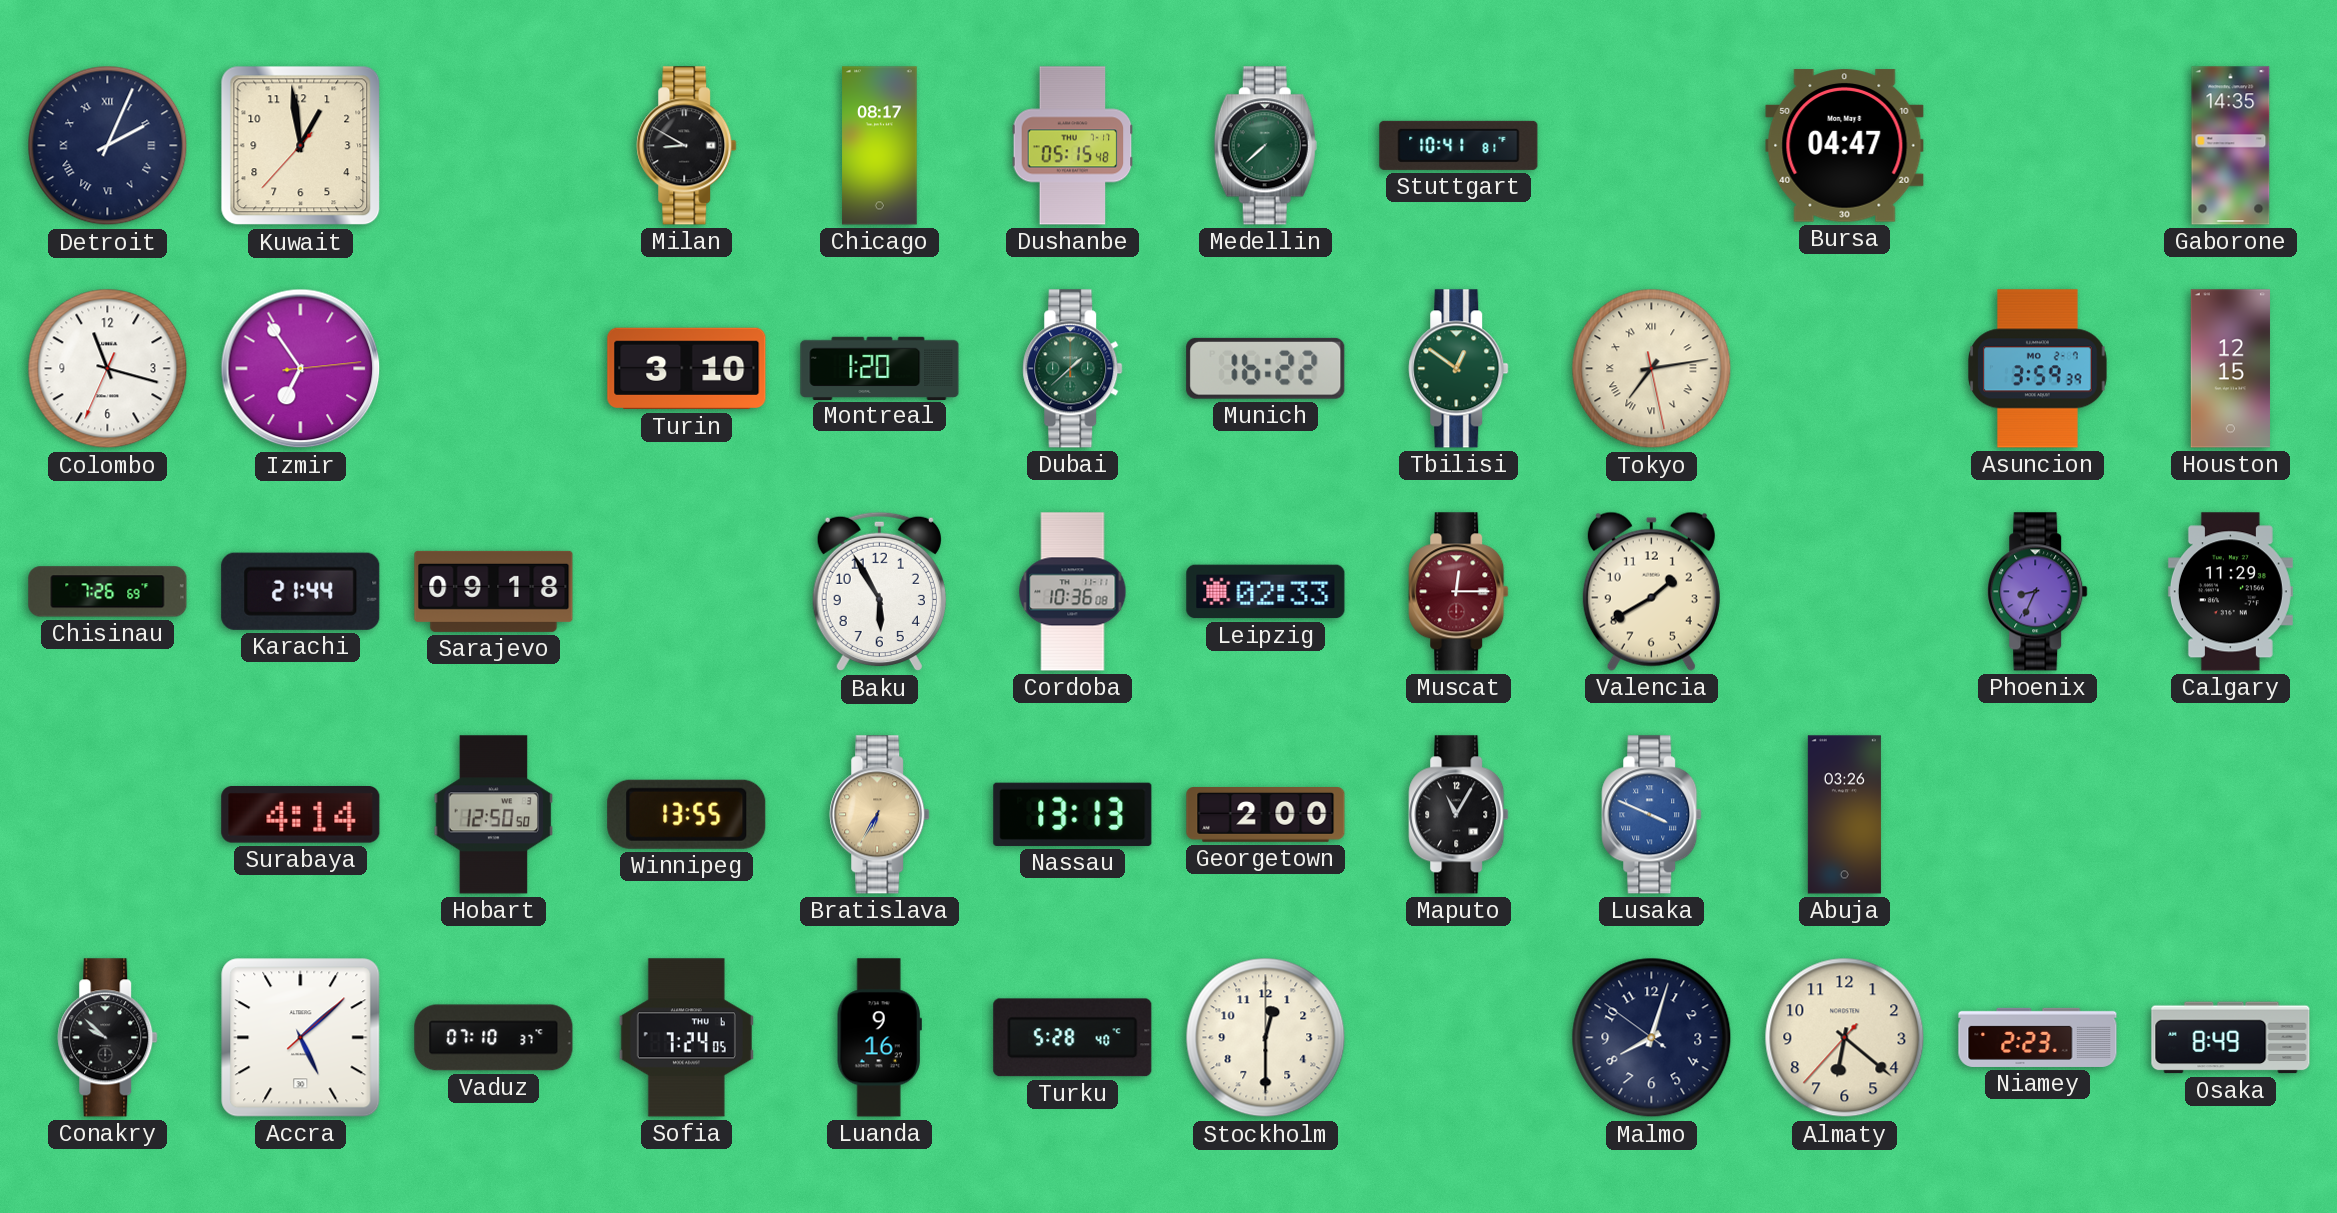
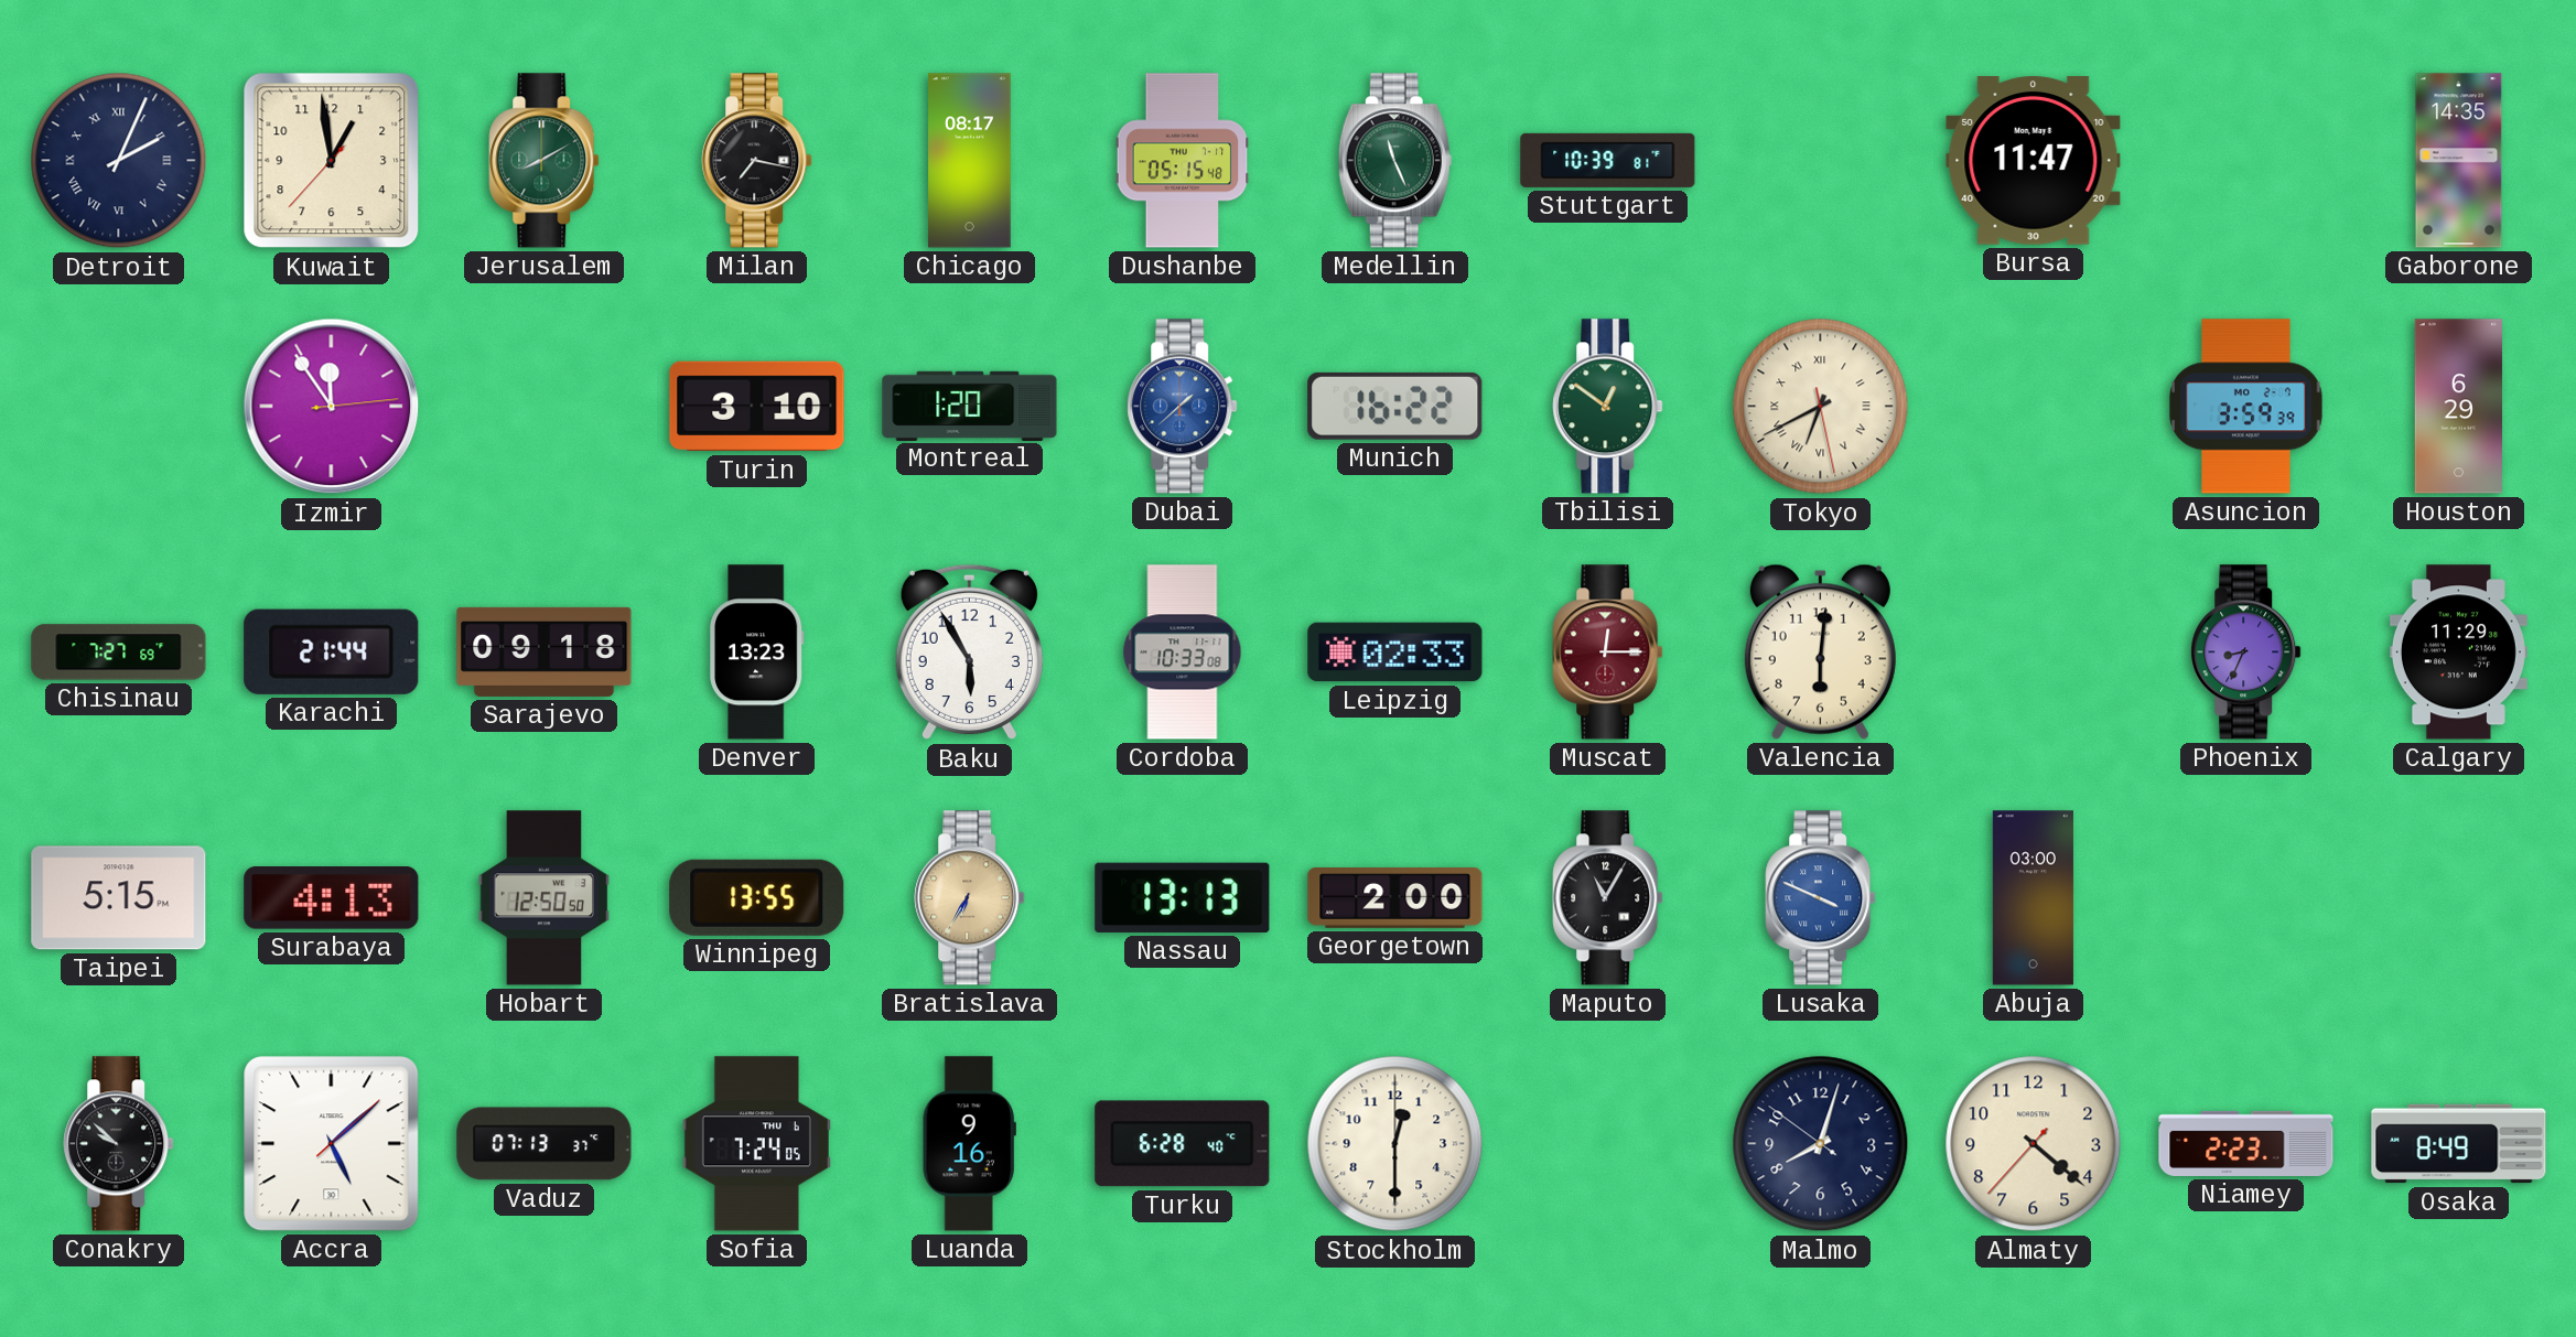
Jerusalem: none -> 8:10
Milan: 8:50 -> 7:17
Medellin: 7:38 -> 11:26
Stuttgart: 10:41 -> 10:39
Bursa: 04:47 -> 11:47
Colombo: 11:17 -> none
Izmir: 6:54 -> 11:54
Dubai dial: green -> blue
Tokyo: 7:13 -> 6:40
Houston: 12:15 -> 6:29
Chisinau: 7:26 -> 7:27
Denver: none -> 13:23
Cordoba: 10:36 -> 10:33
Valencia: 1:40 -> 6:01
Taipei: none -> 5:15
Surabaya: 4:14 -> 4:13
Abuja: 03:26 -> 03:00
Vaduz: 07:10 -> 07:13
Turku: 5:28 -> 6:28
Almaty: 6:21 -> 4:21
